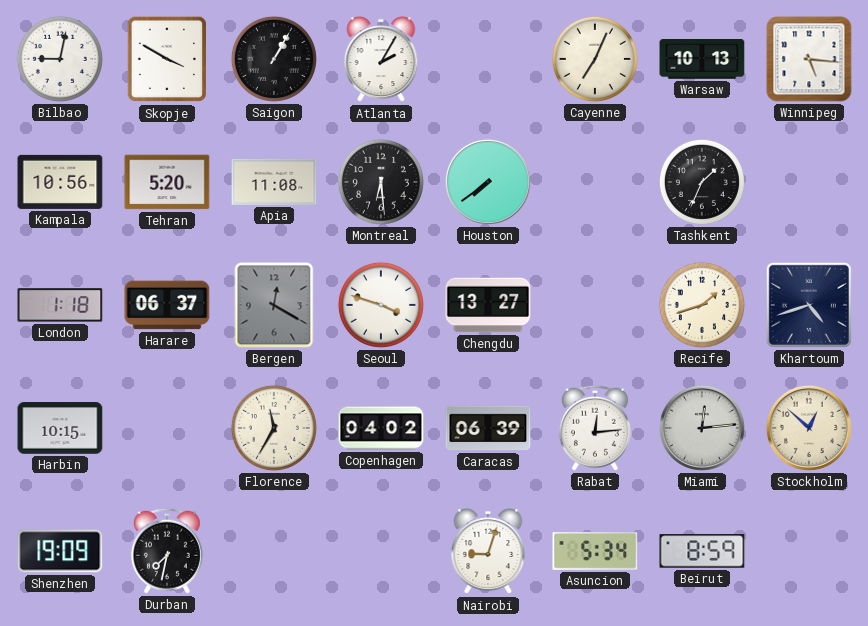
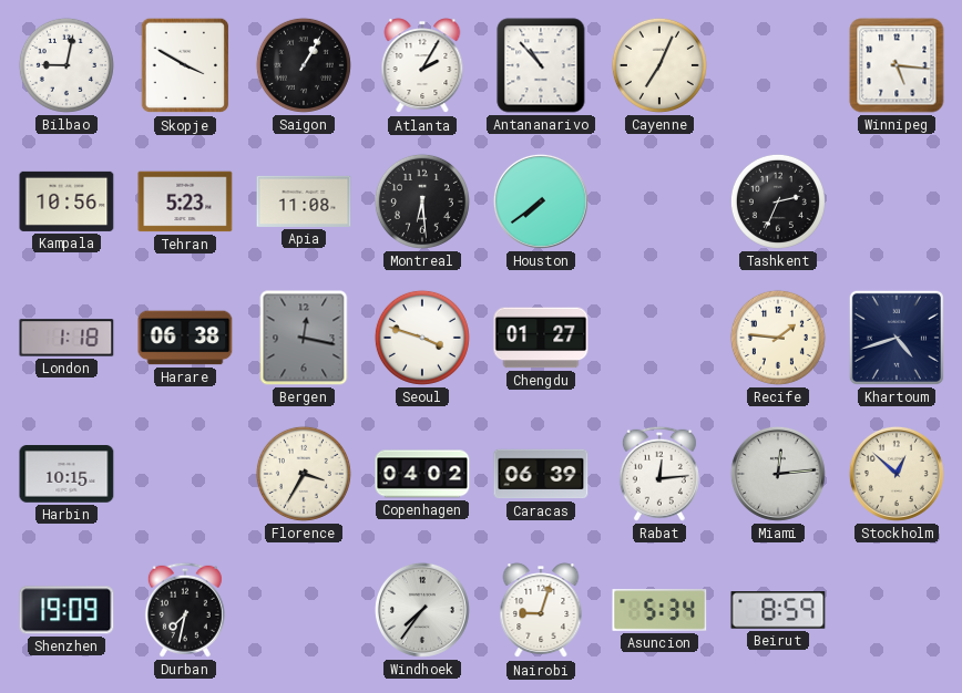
Antananarivo: none -> 10:53
Warsaw: 10:13 -> none
Tehran: 5:20 -> 5:23
Tashkent: 1:34 -> 2:34
Harare: 06:37 -> 06:38
Bergen: 12:20 -> 12:17
Chengdu: 13:27 -> 01:27
Recife: 1:42 -> 1:46
Florence: 11:35 -> 3:35
Windhoek: none -> 7:36
